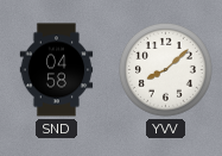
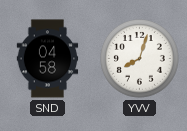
YVV: 8:08 -> 8:03
